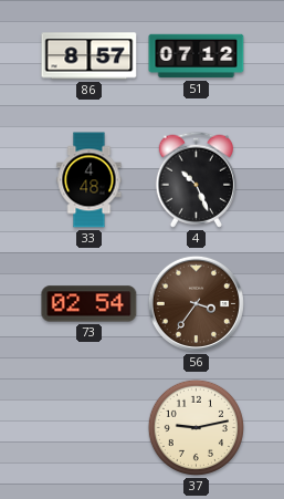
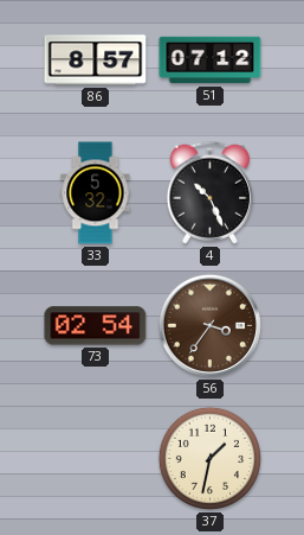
33: 4:48 -> 5:32
37: 9:13 -> 1:32
